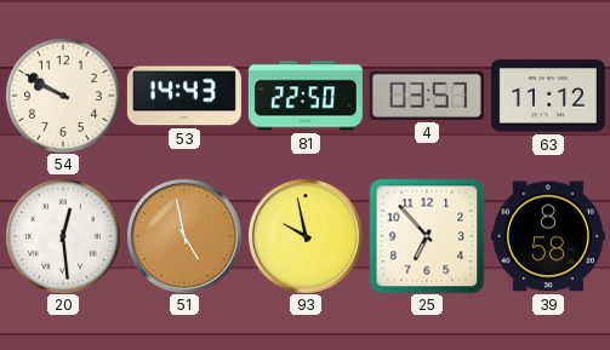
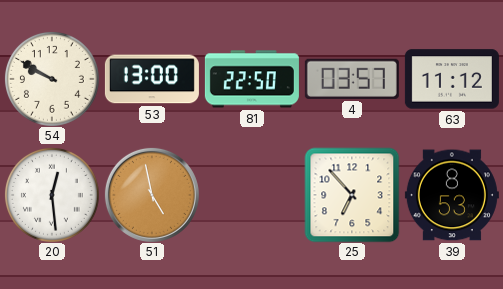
53: 14:43 -> 13:00
93: 9:58 -> none
39: 8:58 -> 8:53
